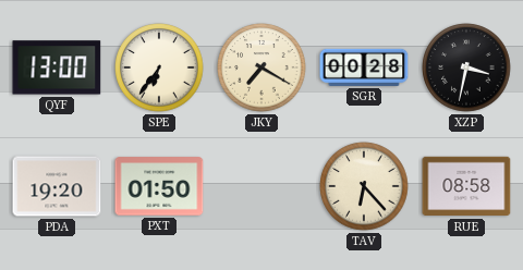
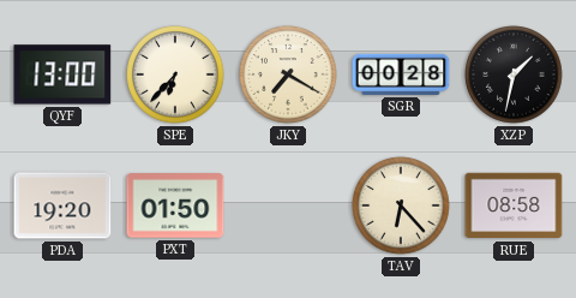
SPE: 6:36 -> 6:37
XZP: 3:32 -> 1:32
